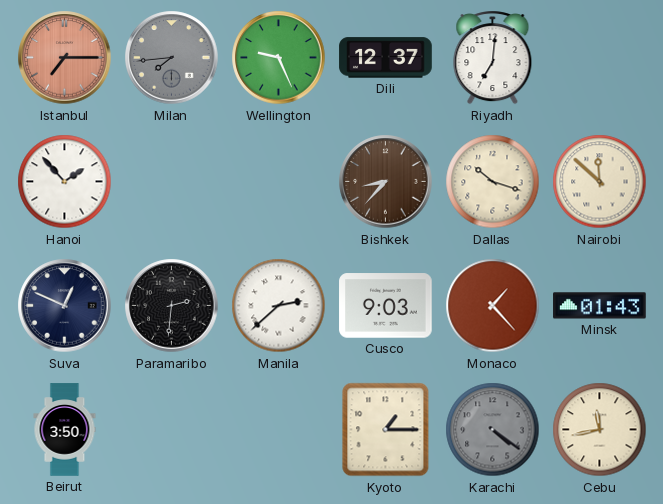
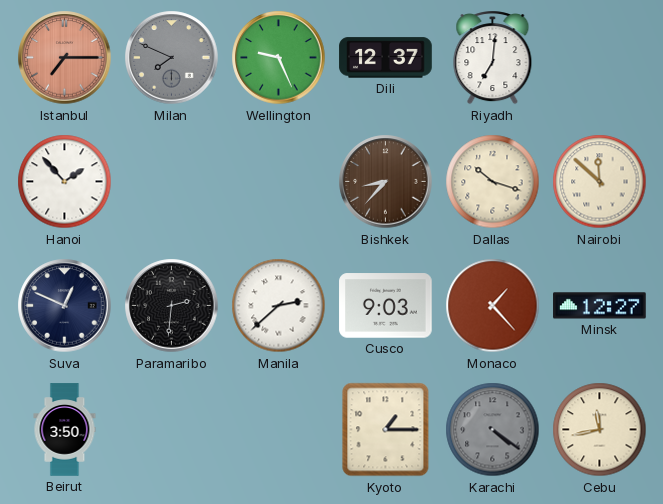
Milan: 7:44 -> 7:49
Minsk: 01:43 -> 12:27
